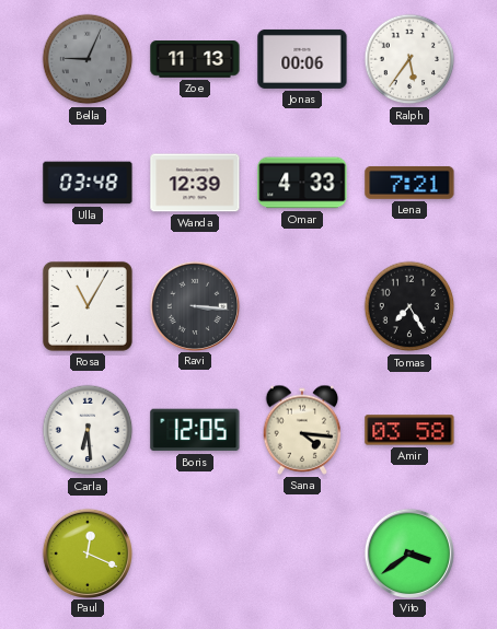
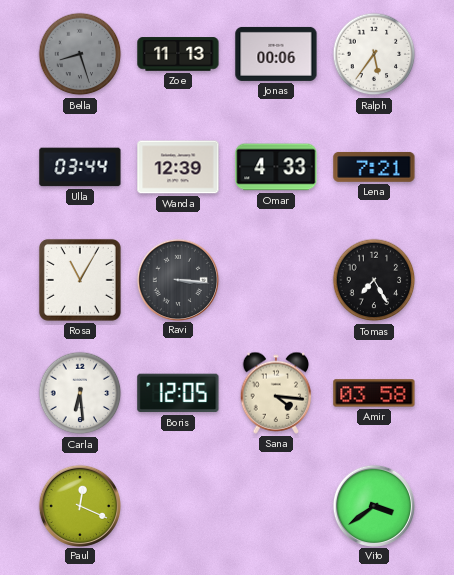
Bella: 9:04 -> 8:27
Ulla: 03:48 -> 03:44
